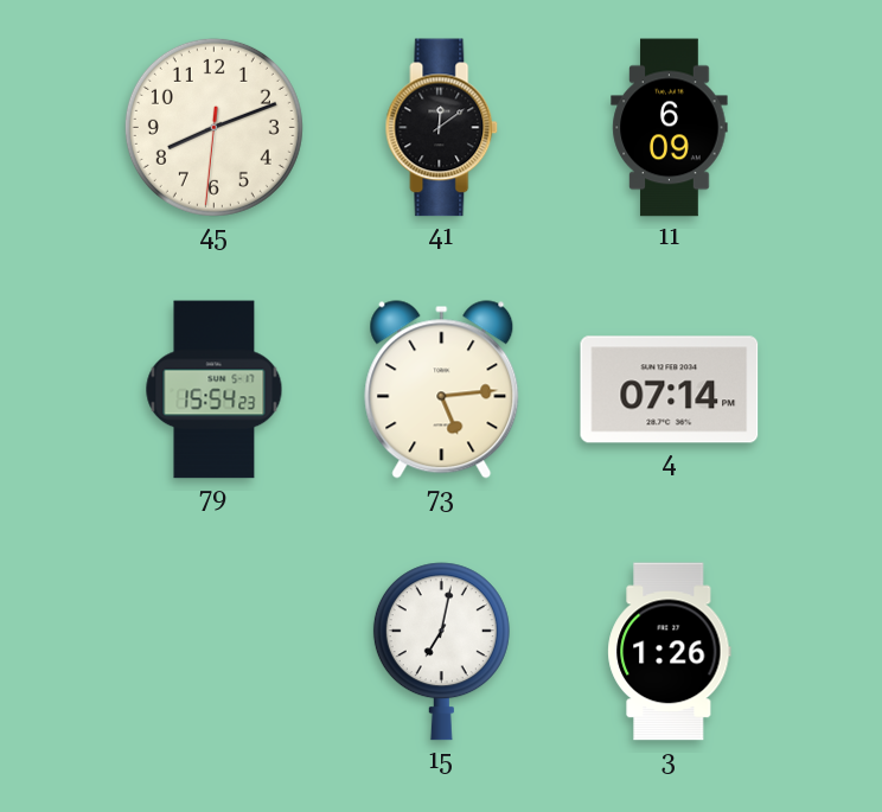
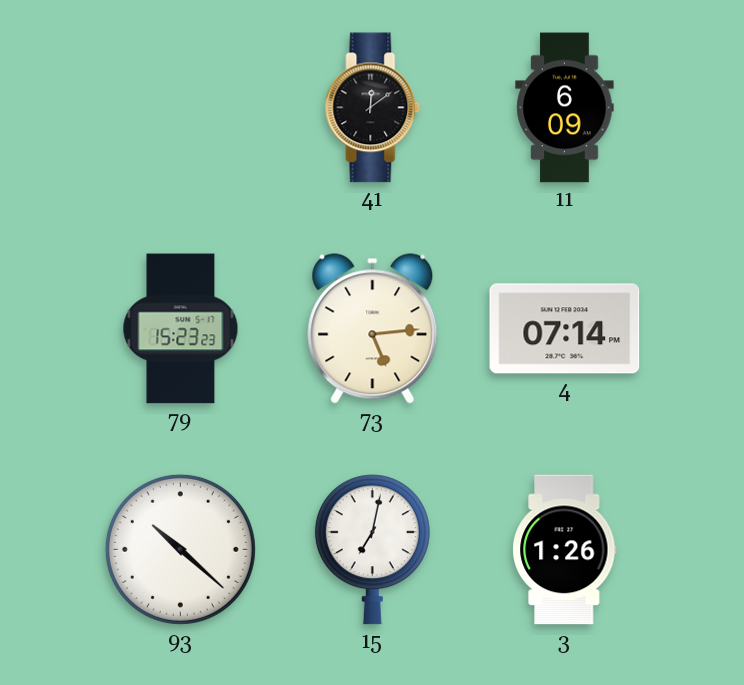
45: 8:11 -> none
79: 15:54 -> 15:23
93: none -> 10:22
